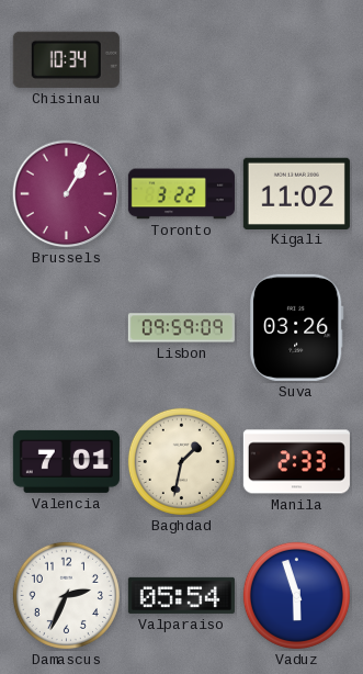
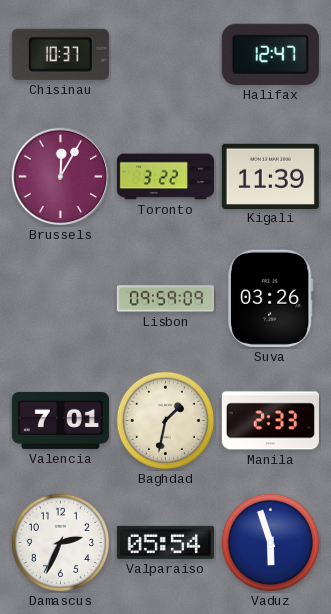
Chisinau: 10:34 -> 10:37
Halifax: none -> 12:47
Brussels: 1:05 -> 12:05
Kigali: 11:02 -> 11:39
